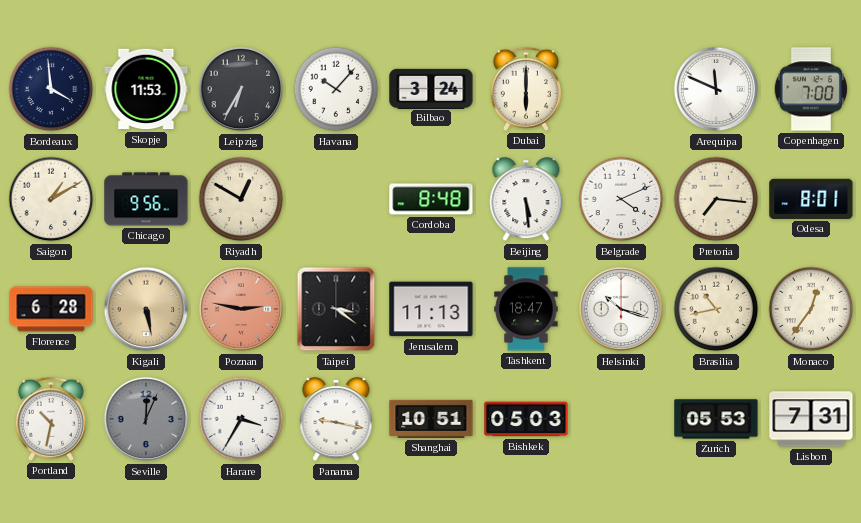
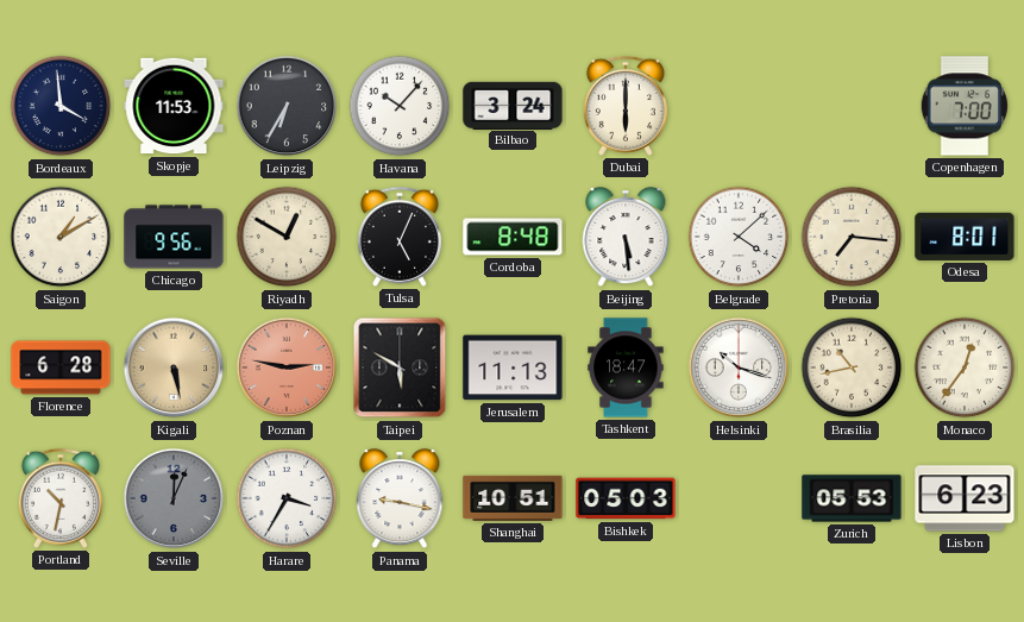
Arequipa: 11:49 -> none
Tulsa: none -> 5:04
Belgrade: 4:11 -> 4:08
Taipei: 3:21 -> 5:50
Lisbon: 7:31 -> 6:23
